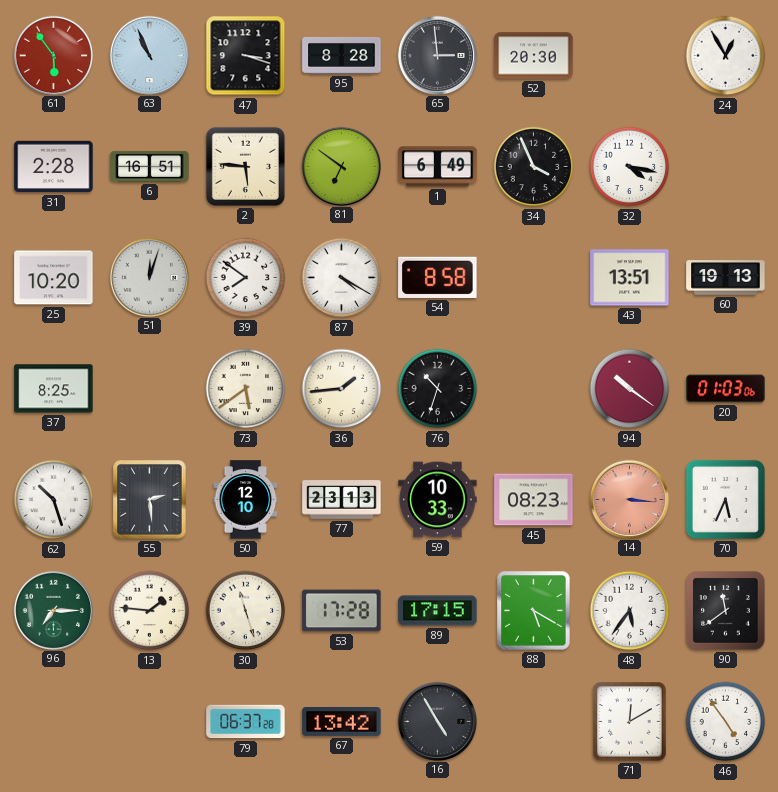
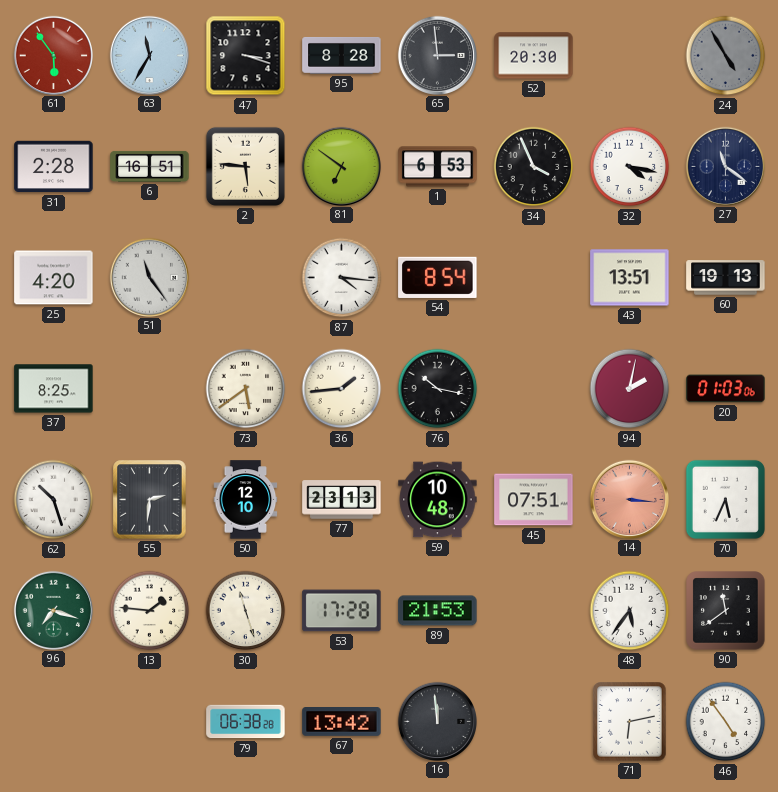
63: 10:56 -> 11:35
24: 12:55 -> 4:55
24 dial: white -> grey
1: 6:49 -> 6:53
27: none -> 11:21
25: 10:20 -> 4:20
51: 12:03 -> 11:24
39: 7:51 -> none
87: 4:20 -> 4:16
54: 8:58 -> 8:54
76: 10:33 -> 10:17
94: 10:21 -> 2:02
55: 2:29 -> 2:31
59: 10:33 -> 10:48
45: 08:23 -> 07:51
96: 7:15 -> 7:18
89: 17:15 -> 21:53
88: 5:20 -> none
79: 06:37 -> 06:38
16: 4:55 -> 11:59
71: 12:10 -> 6:13
